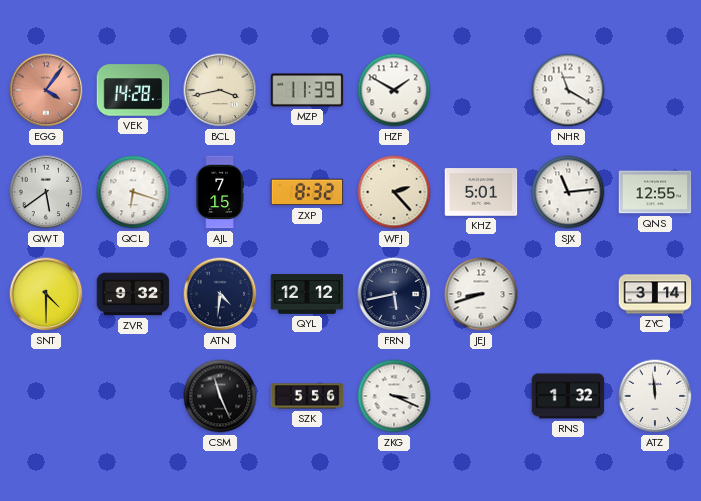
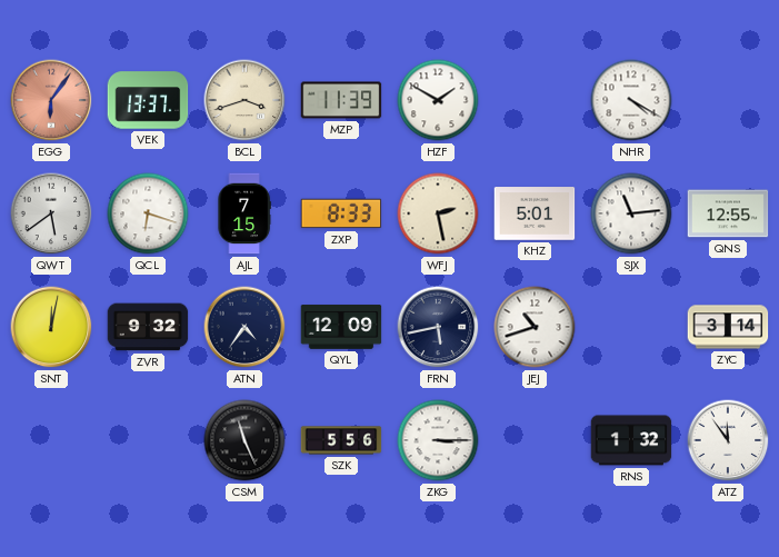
EGG: 4:06 -> 6:06
VEK: 14:28 -> 13:37
BCL: 3:43 -> 3:42
NHR: 11:20 -> 4:20
ZXP: 8:32 -> 8:33
WFJ: 2:23 -> 2:28
SNT: 4:30 -> 12:02
ATN: 4:31 -> 4:36
QYL: 12:12 -> 12:09
JEJ: 8:42 -> 10:42
ZKG: 3:19 -> 3:15
ATZ: 11:59 -> 11:54
